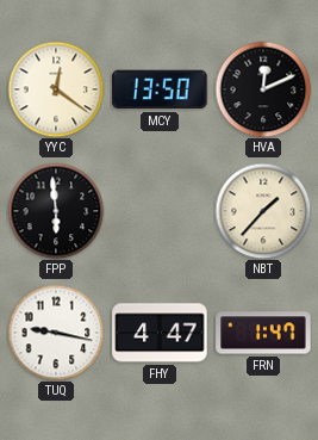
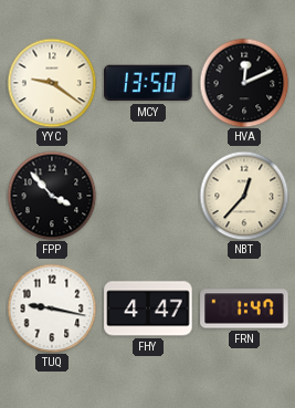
YYC: 12:21 -> 9:21
FPP: 5:59 -> 3:53
NBT: 1:37 -> 12:37
